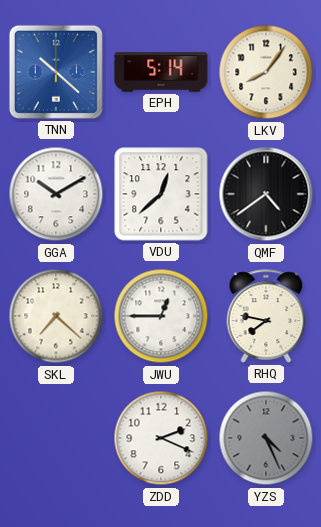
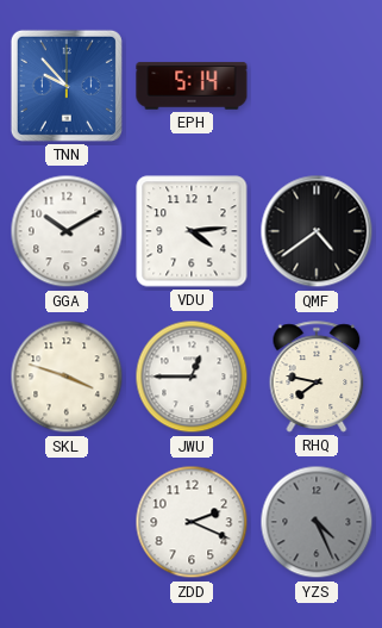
TNN: 10:22 -> 9:53
LKV: 8:06 -> none
VDU: 12:38 -> 4:14
SKL: 7:22 -> 3:48
